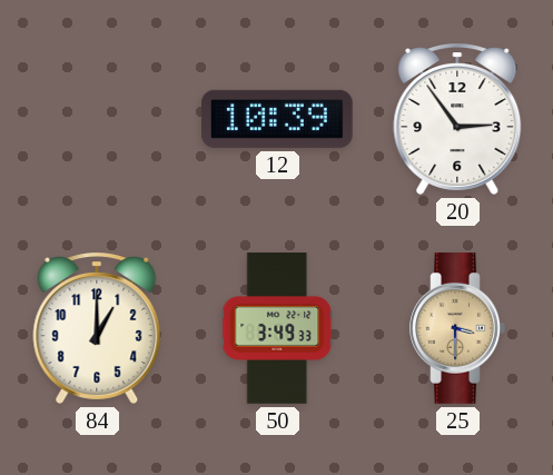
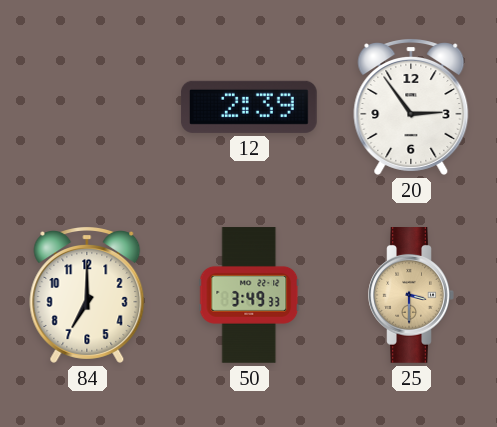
12: 10:39 -> 2:39
84: 1:00 -> 7:00
